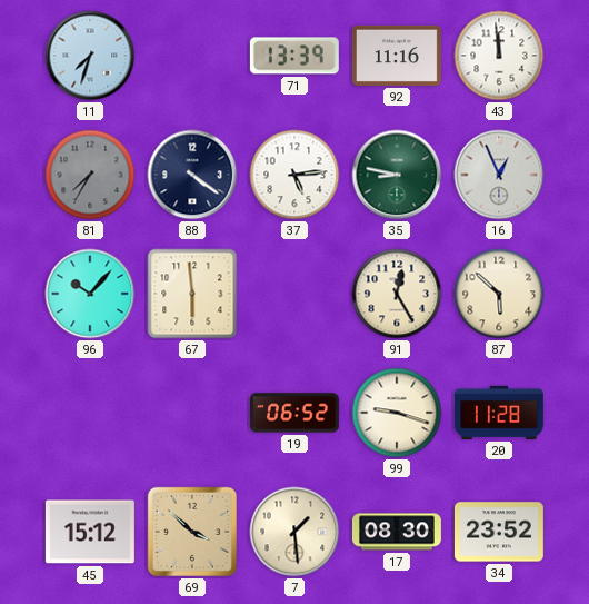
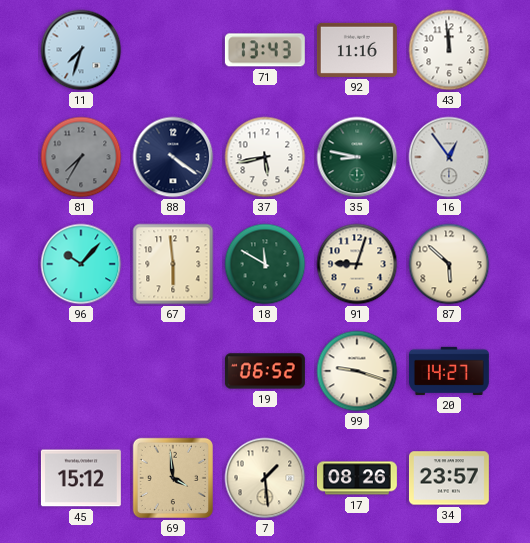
71: 13:39 -> 13:43
37: 5:14 -> 5:43
16: 12:56 -> 12:54
18: none -> 11:50
91: 12:25 -> 9:03
20: 11:28 -> 14:27
69: 3:52 -> 3:59
17: 08:30 -> 08:26
34: 23:52 -> 23:57
